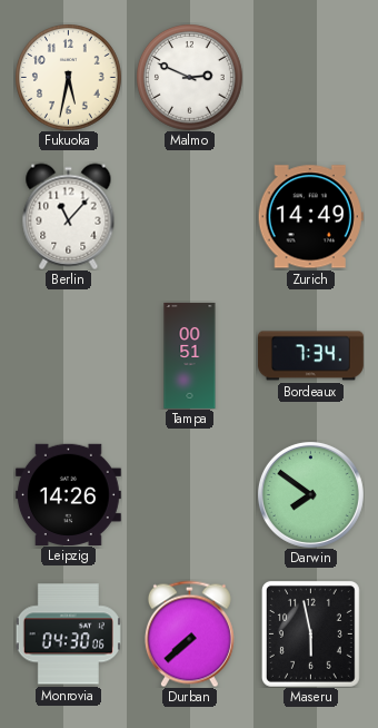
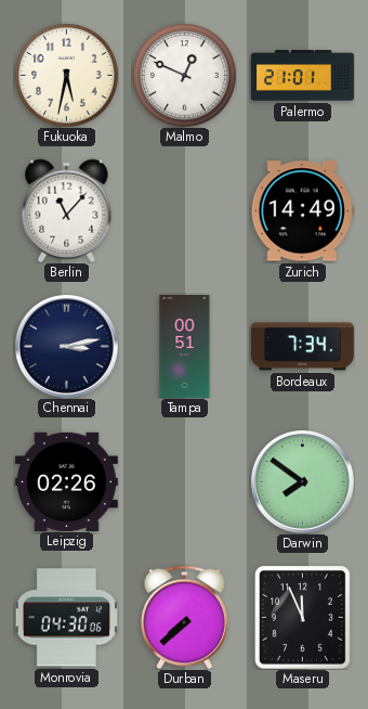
Malmo: 2:49 -> 12:49
Palermo: none -> 21:01
Chennai: none -> 3:13
Leipzig: 14:26 -> 02:26
Maseru: 5:58 -> 11:56
